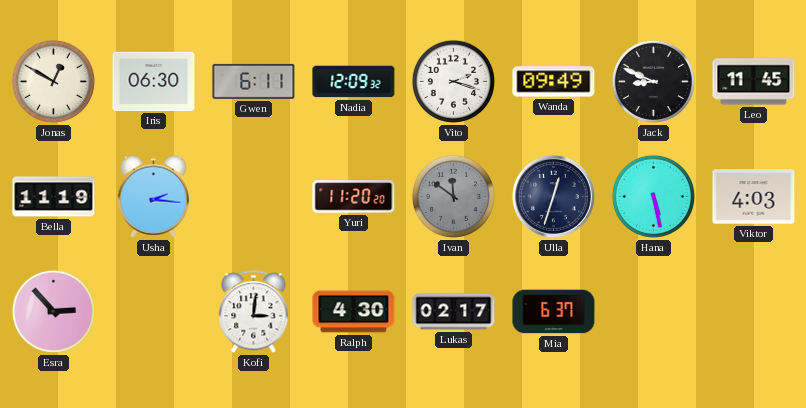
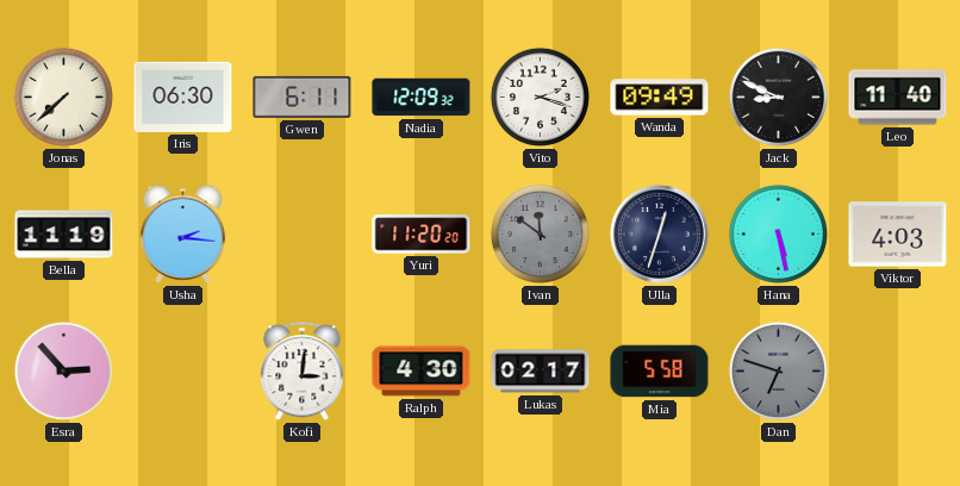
Jonas: 12:50 -> 7:38
Leo: 11:45 -> 11:40
Mia: 6:37 -> 5:58
Dan: none -> 6:48
